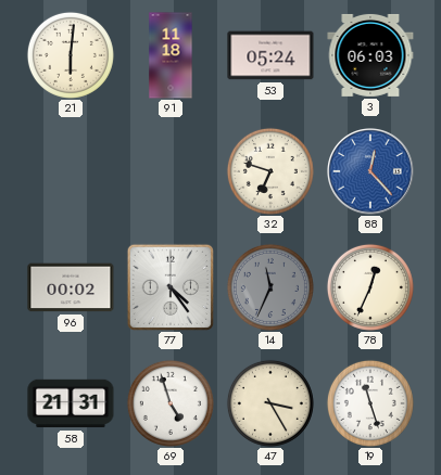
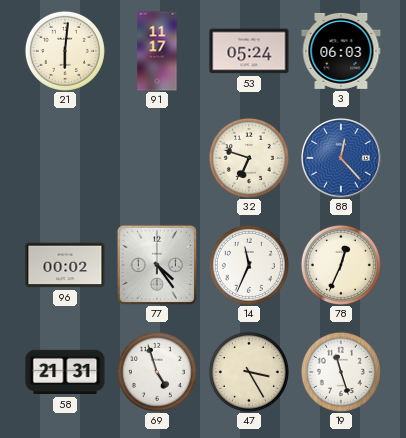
91: 11:18 -> 11:17
14 dial: grey -> white
